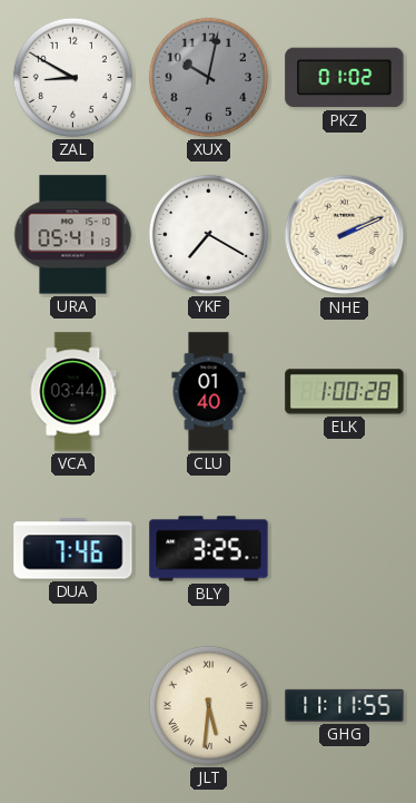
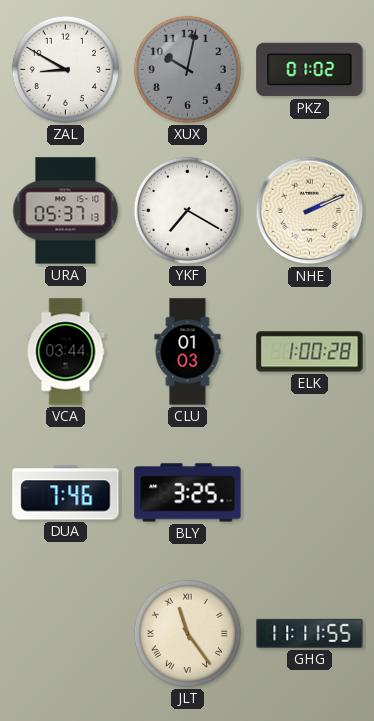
URA: 05:41 -> 05:37
CLU: 01:40 -> 01:03
JLT: 5:31 -> 11:24
